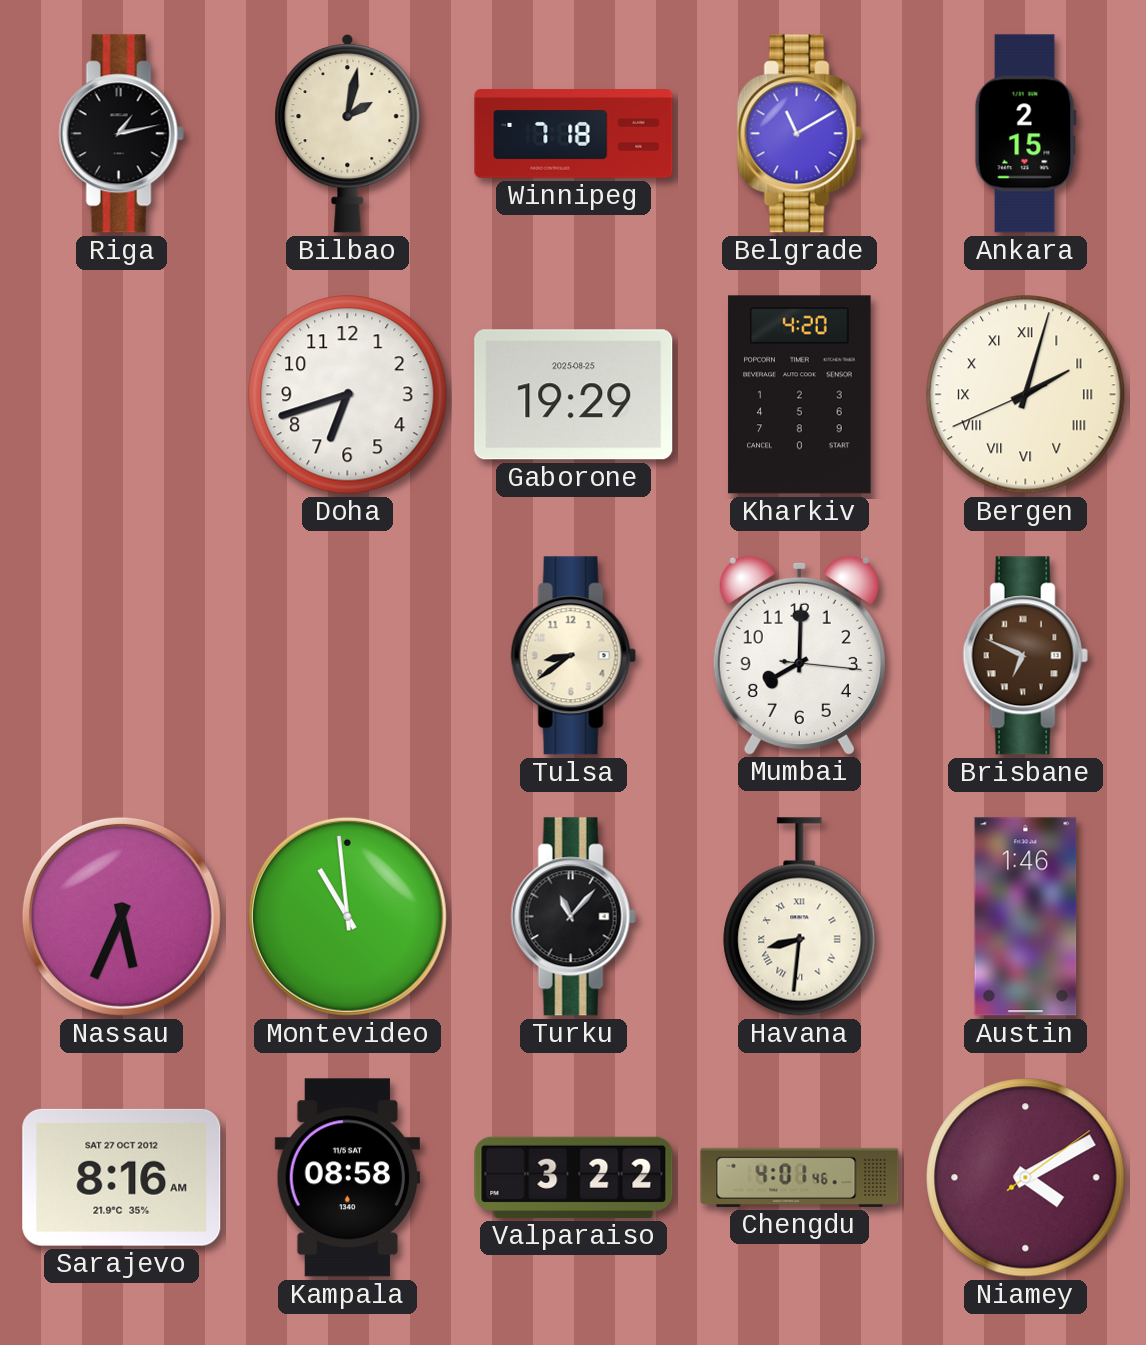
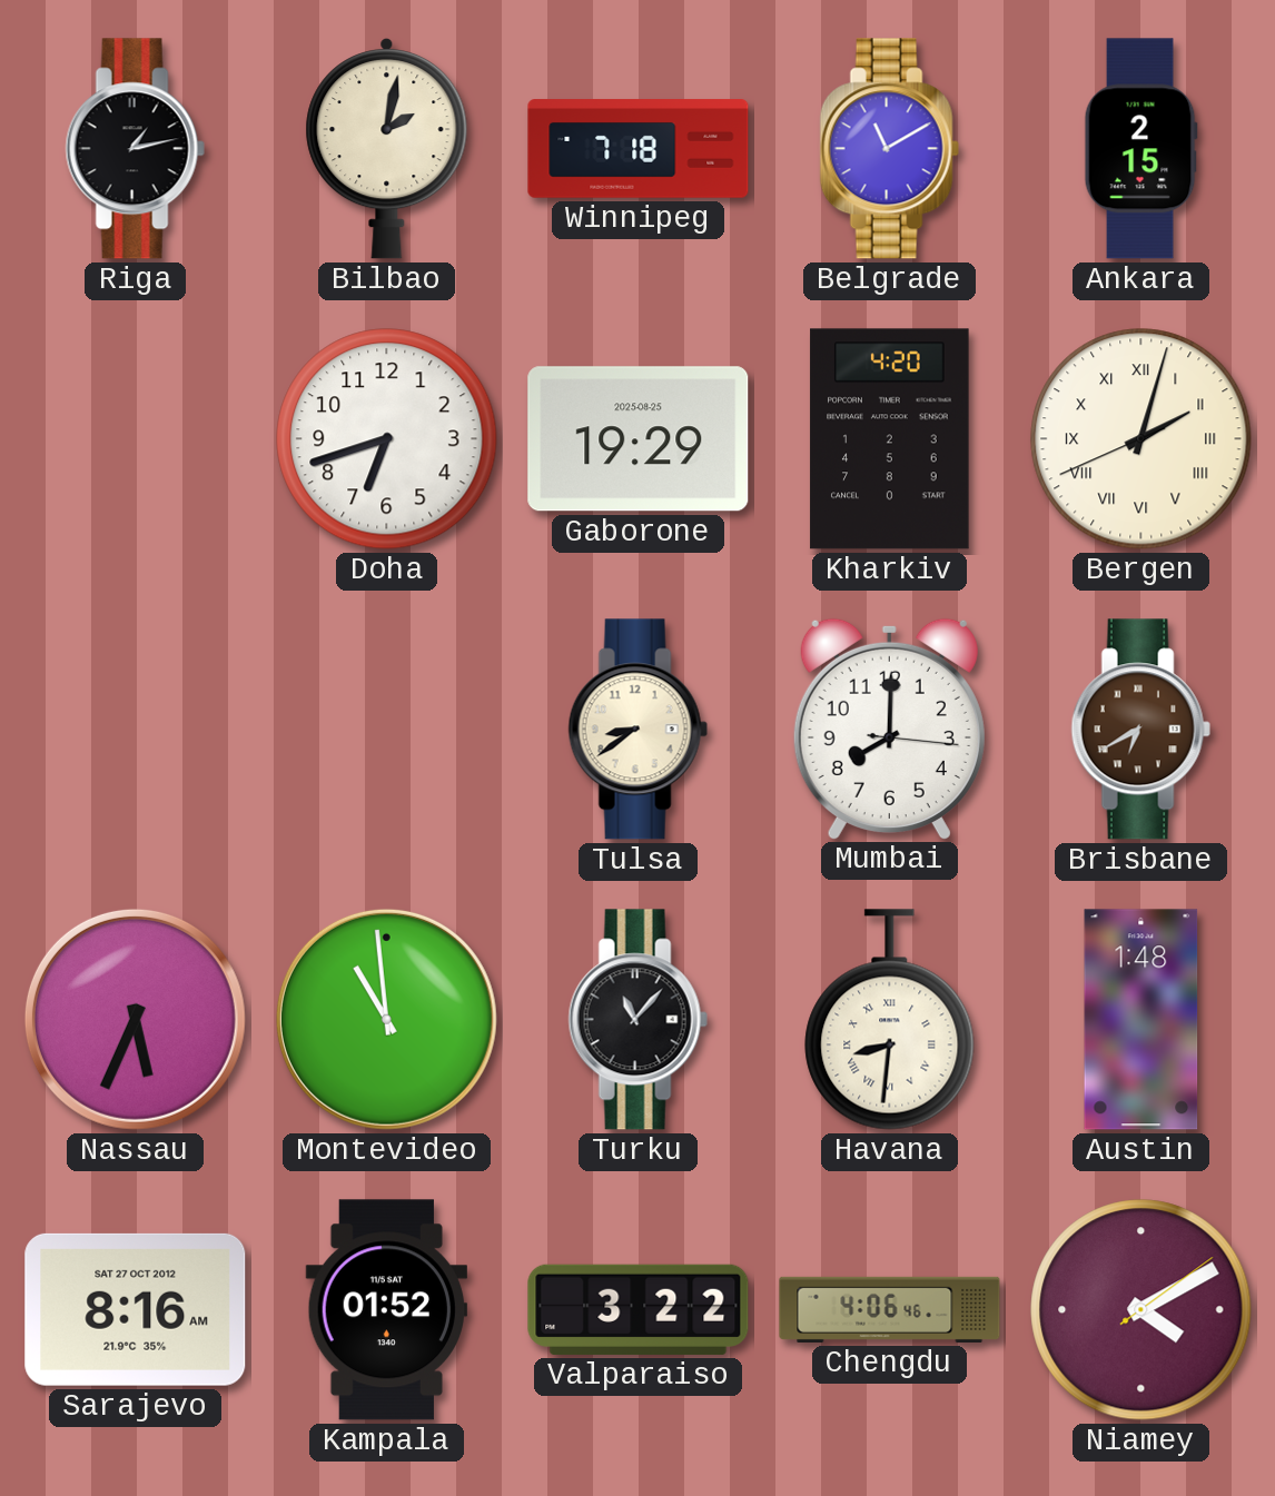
Brisbane: 6:49 -> 6:40
Austin: 1:46 -> 1:48
Kampala: 08:58 -> 01:52
Chengdu: 4:01 -> 4:06
